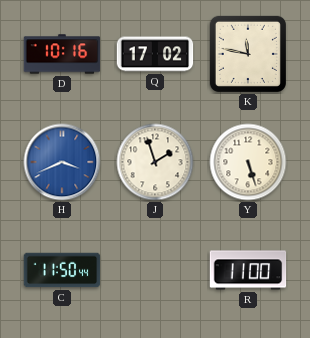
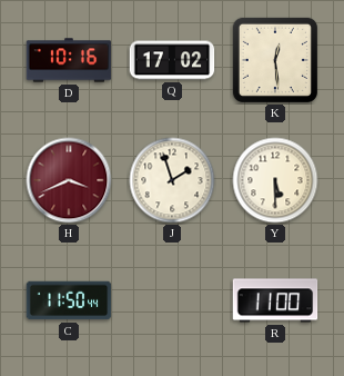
K: 11:47 -> 12:29
H dial: blue -> burgundy
Y: 5:27 -> 5:30
